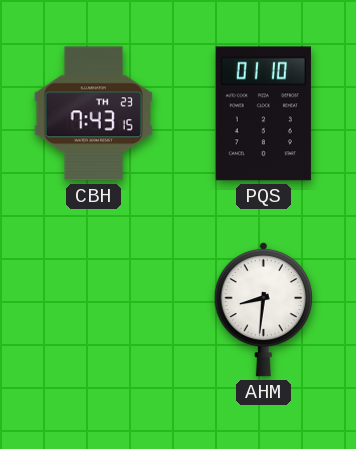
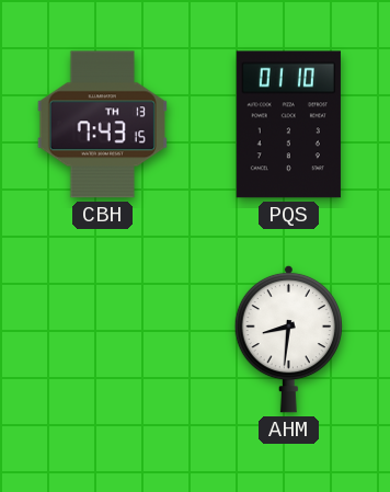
CBH date: TH 23 -> TH 13
